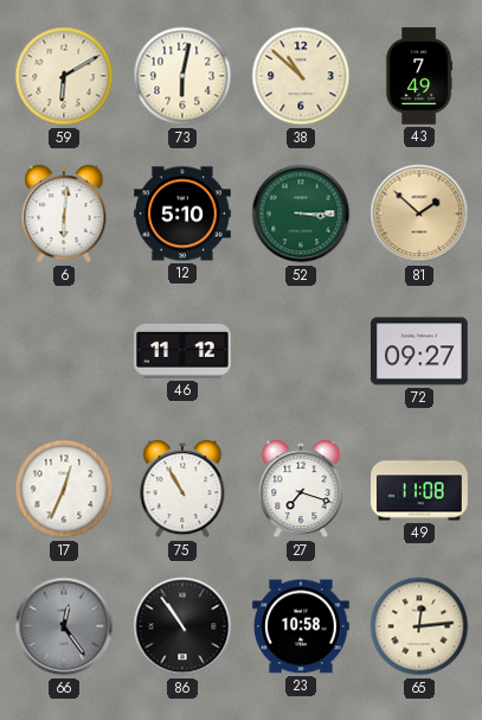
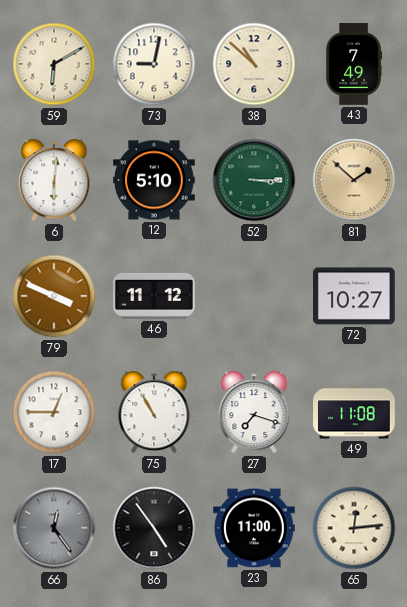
73: 6:02 -> 9:02
79: none -> 3:49
72: 09:27 -> 10:27
17: 12:34 -> 12:45
86: 10:54 -> 4:54
23: 10:58 -> 11:00
